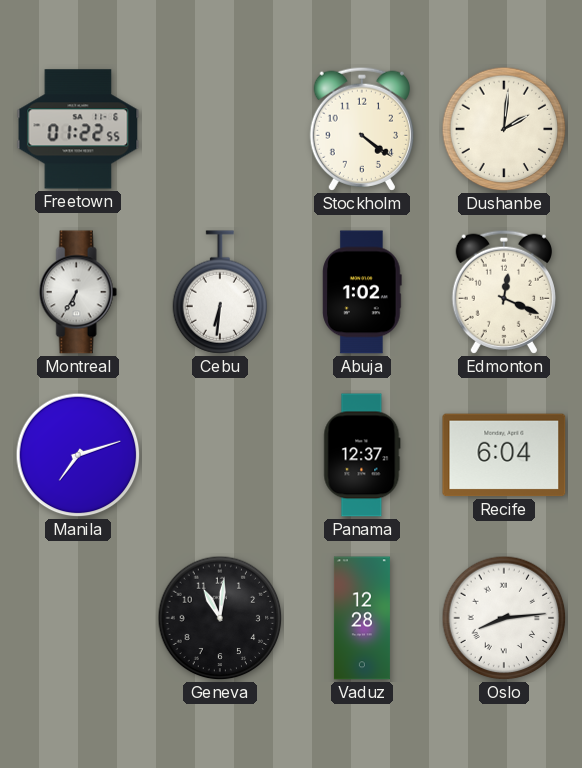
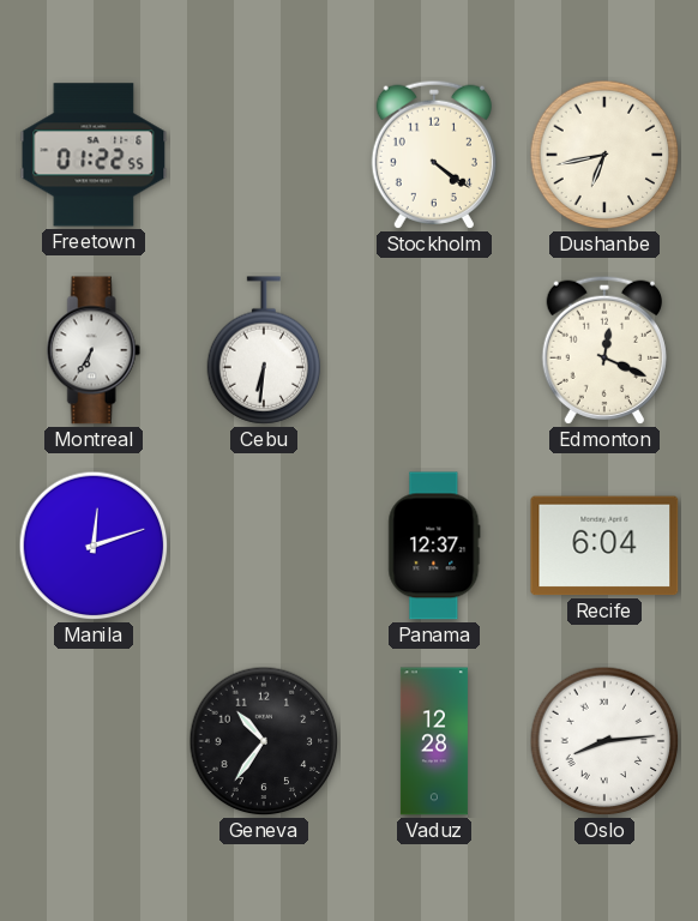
Dushanbe: 2:01 -> 6:43
Abuja: 1:02 -> none
Manila: 7:12 -> 12:12
Geneva: 11:01 -> 10:36
